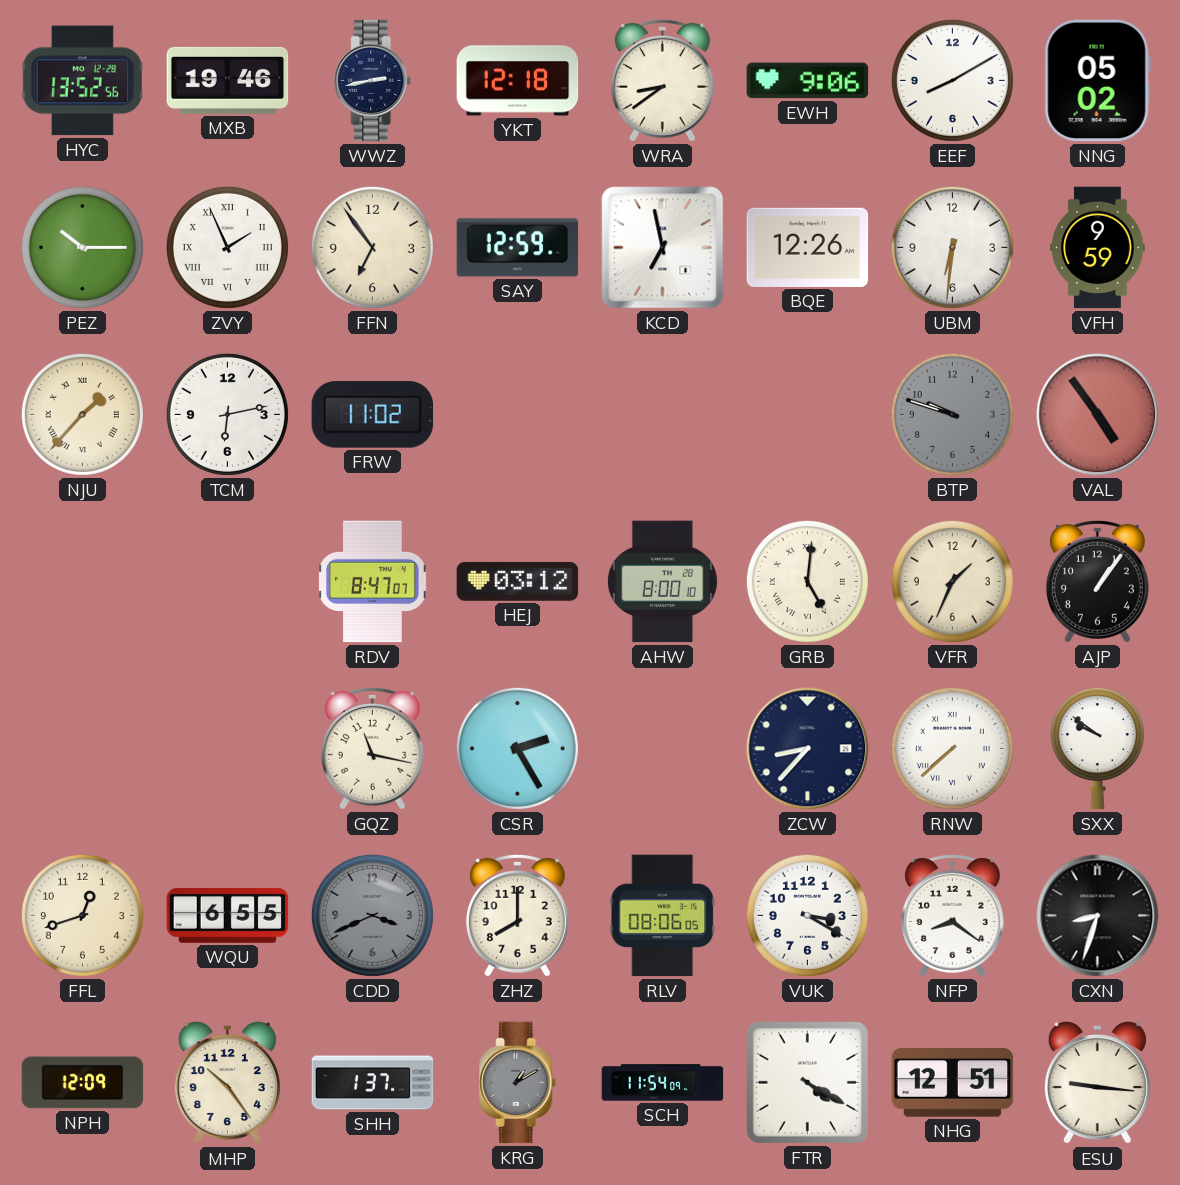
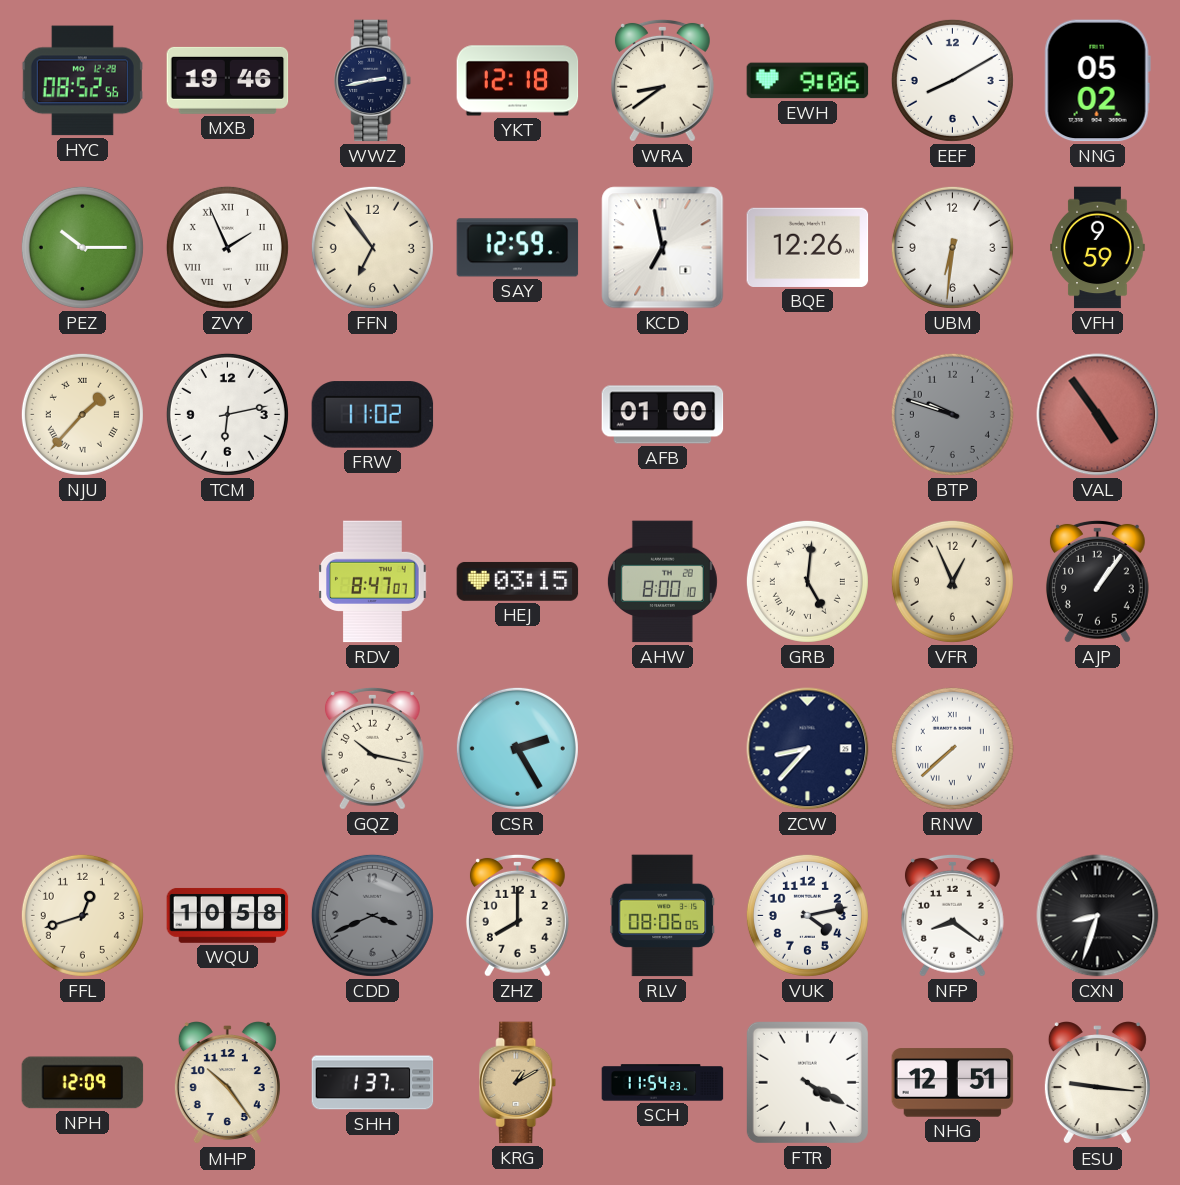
HYC: 13:52 -> 08:52
AFB: none -> 01:00
HEJ: 03:12 -> 03:15
VFR: 1:34 -> 12:56
GQZ: 11:17 -> 10:17
SXX: 9:51 -> none
WQU: 6:55 -> 10:58
VUK: 3:20 -> 4:13
KRG dial: grey -> champagne
SCH: 11:54:09 -> 11:54:23
